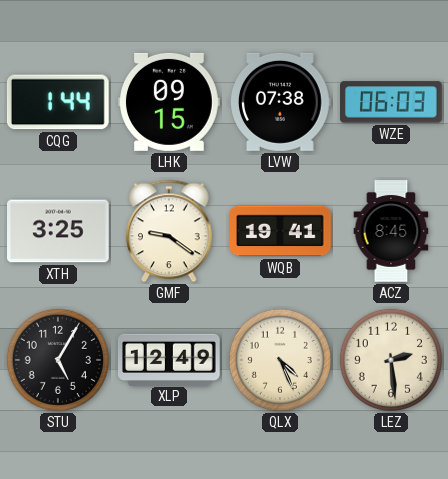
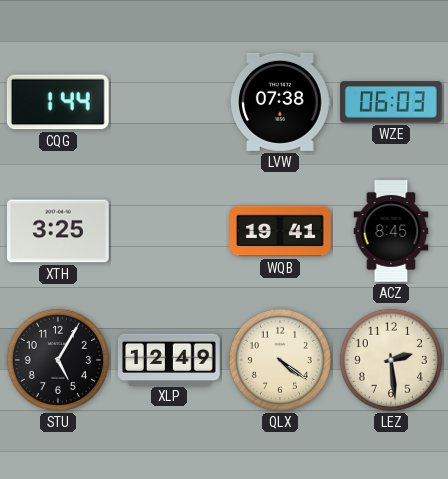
LHK: 09:15 -> none
GMF: 9:21 -> none
QLX: 4:26 -> 4:21
